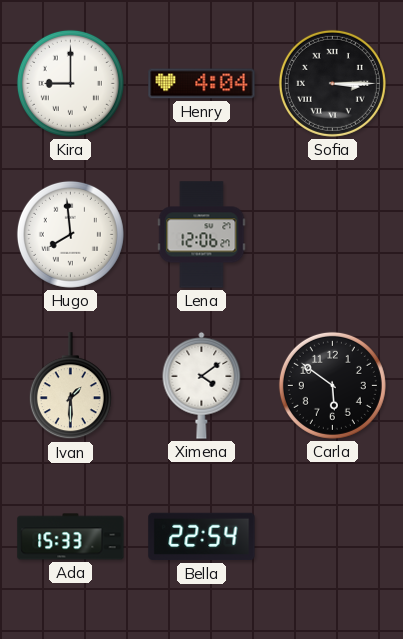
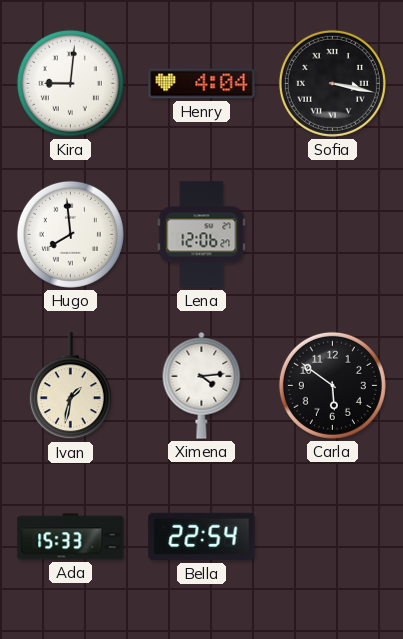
Kira: 9:00 -> 9:01
Sofia: 3:15 -> 3:17
Ivan: 1:30 -> 1:32
Ximena: 4:09 -> 4:14
